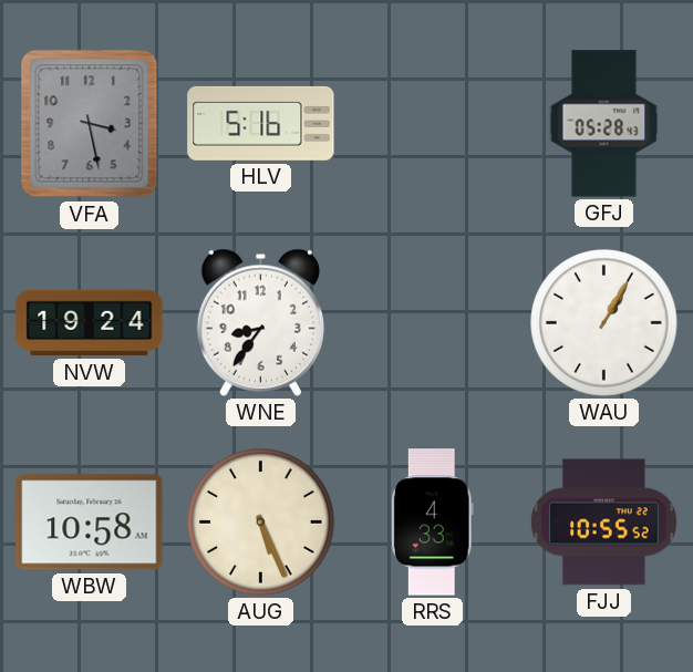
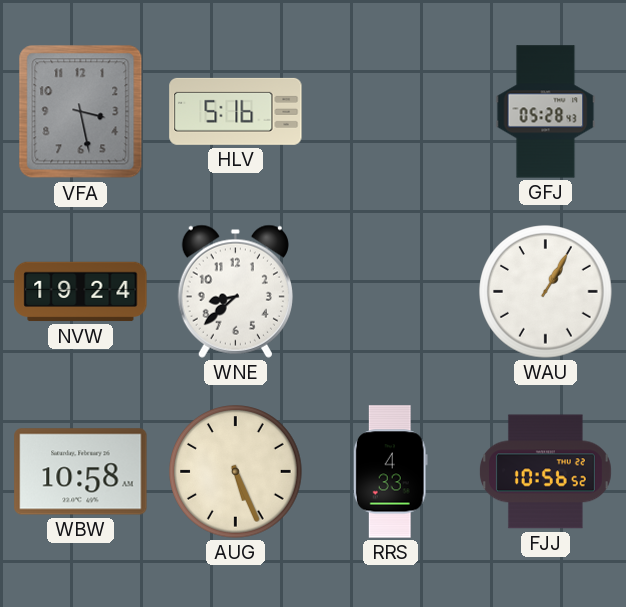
WNE: 8:36 -> 8:38
FJJ: 10:55 -> 10:56
